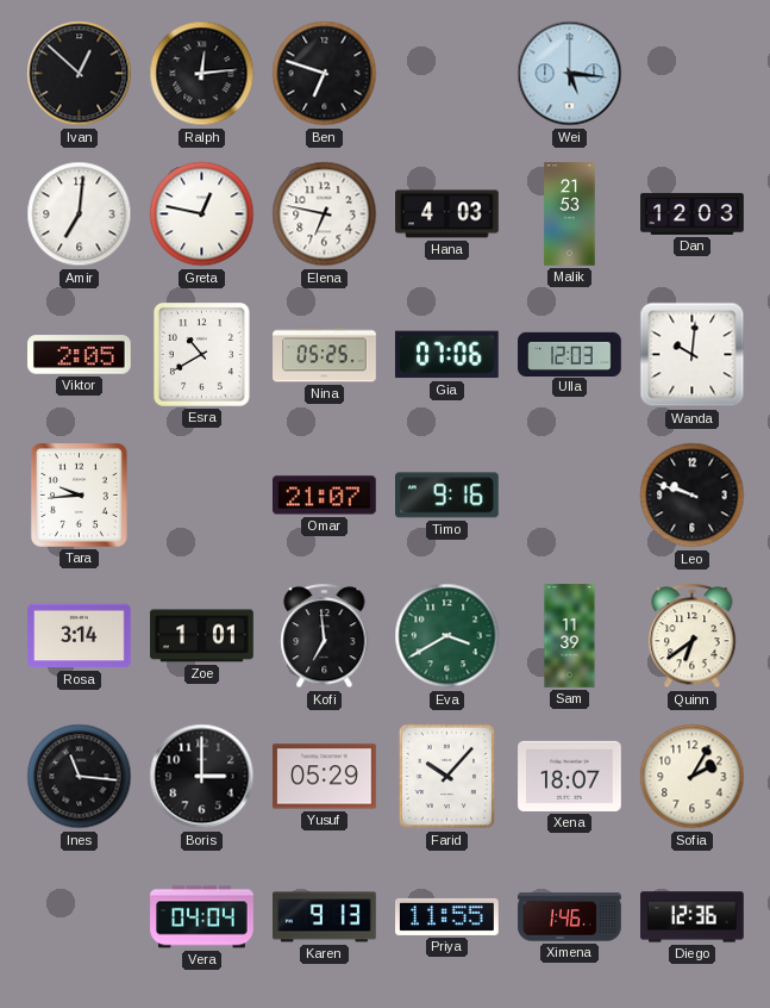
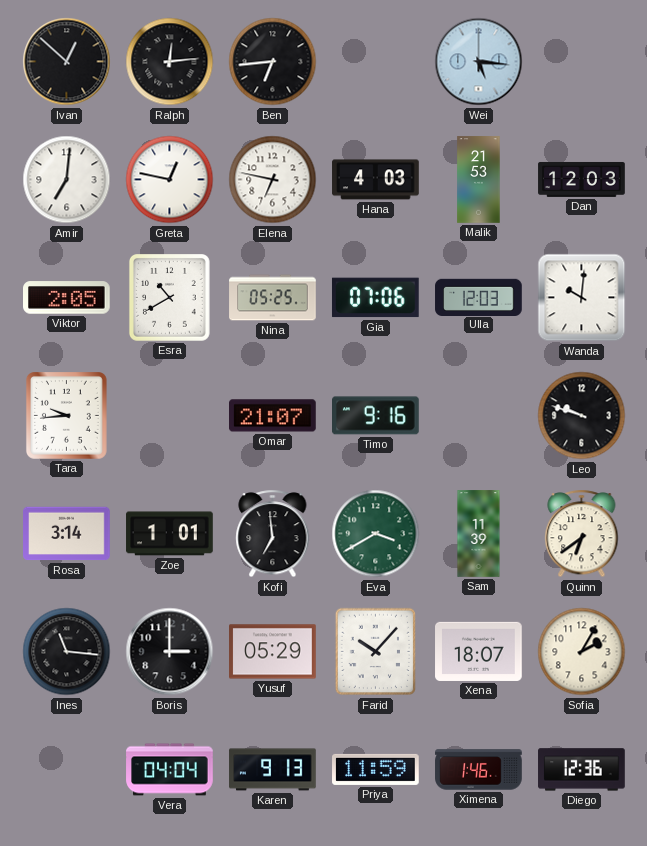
Ben: 6:48 -> 6:44
Priya: 11:55 -> 11:59
